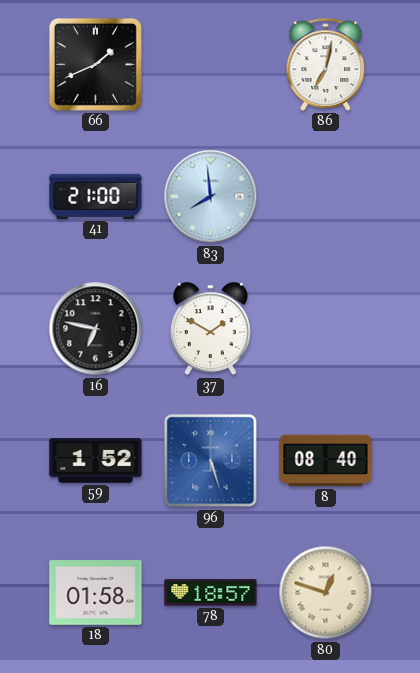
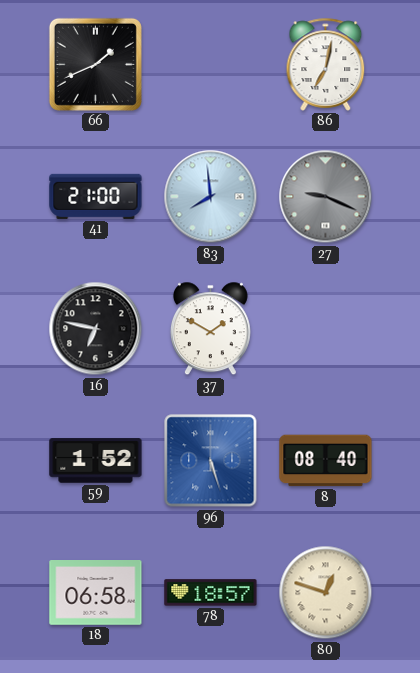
27: none -> 9:19
18: 01:58 -> 06:58
